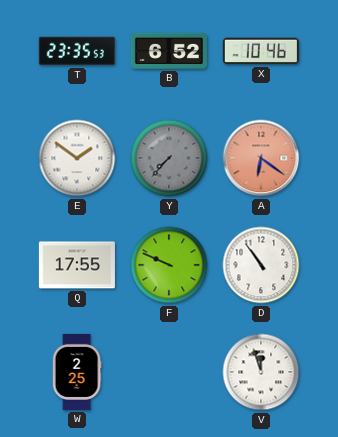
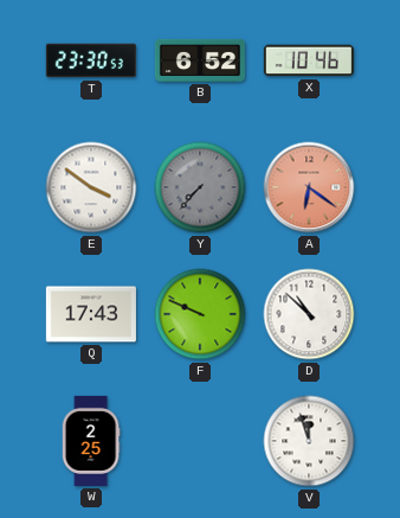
T: 23:35 -> 23:30
E: 1:51 -> 3:51
Q: 17:55 -> 17:43
D: 10:54 -> 10:52
